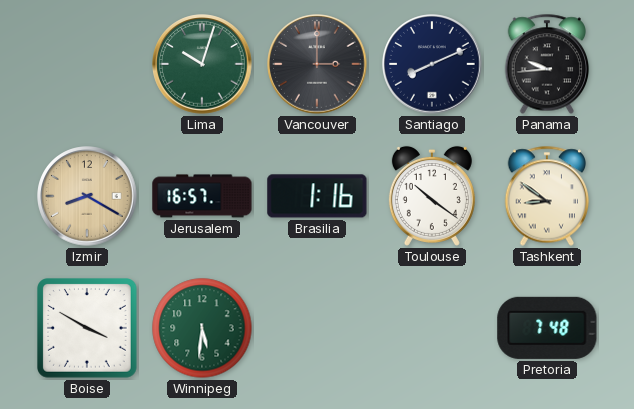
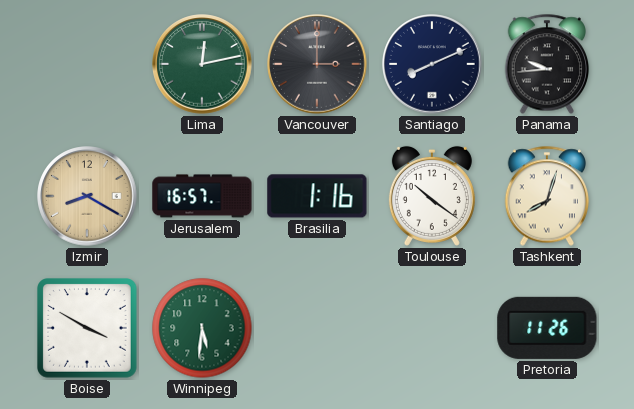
Lima: 10:03 -> 12:13
Tashkent: 8:51 -> 8:03
Pretoria: 7:48 -> 11:26
